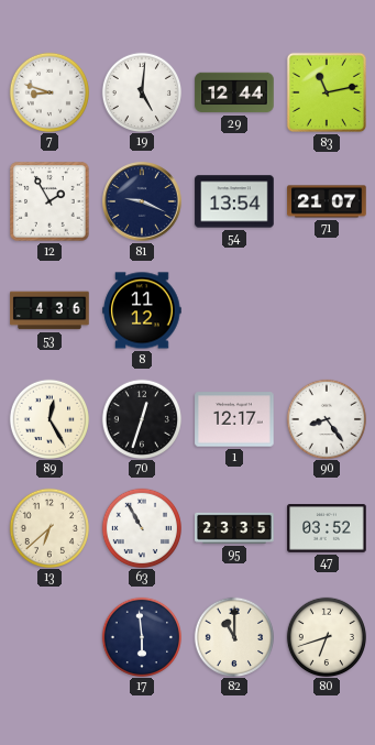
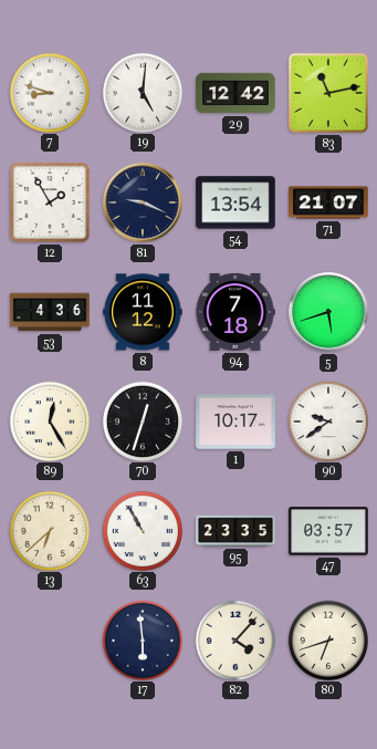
29: 12:44 -> 12:42
94: none -> 7:18
5: none -> 5:42
1: 12:17 -> 10:17
90: 8:24 -> 9:39
47: 03:52 -> 03:57
82: 11:00 -> 4:07
